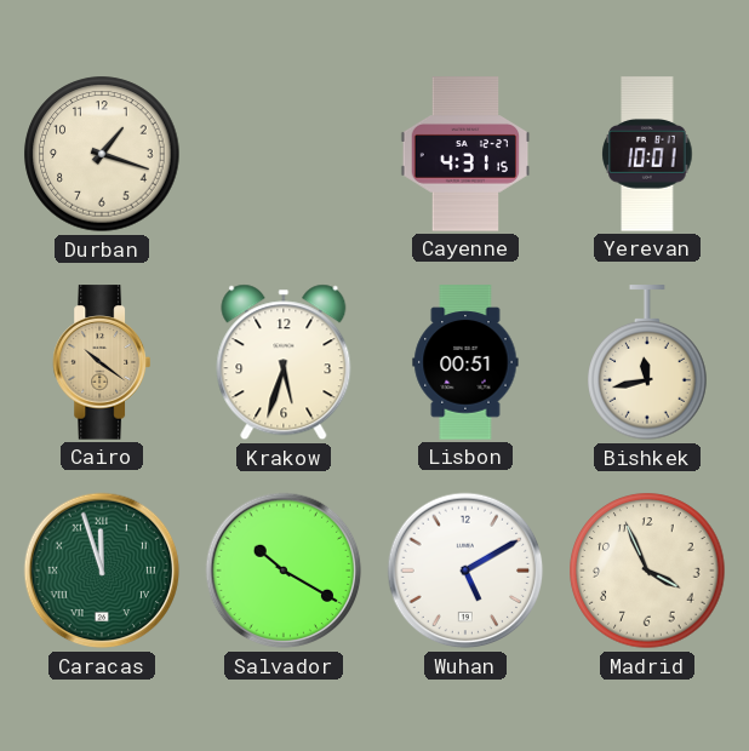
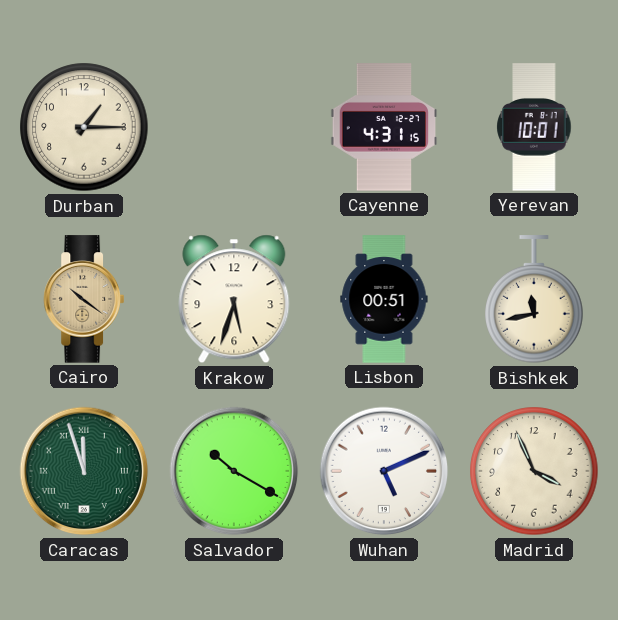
Durban: 1:18 -> 1:15
Wuhan: 5:10 -> 5:11
